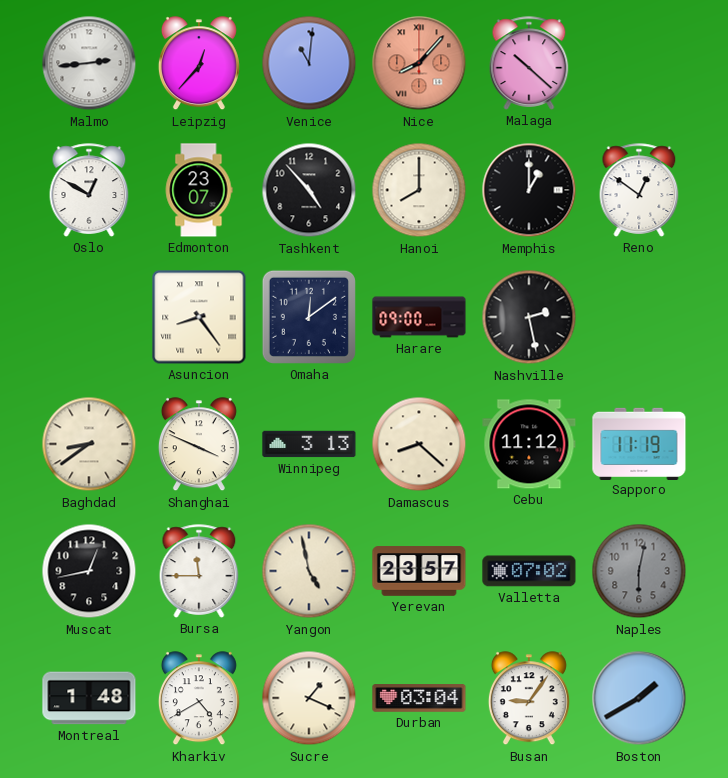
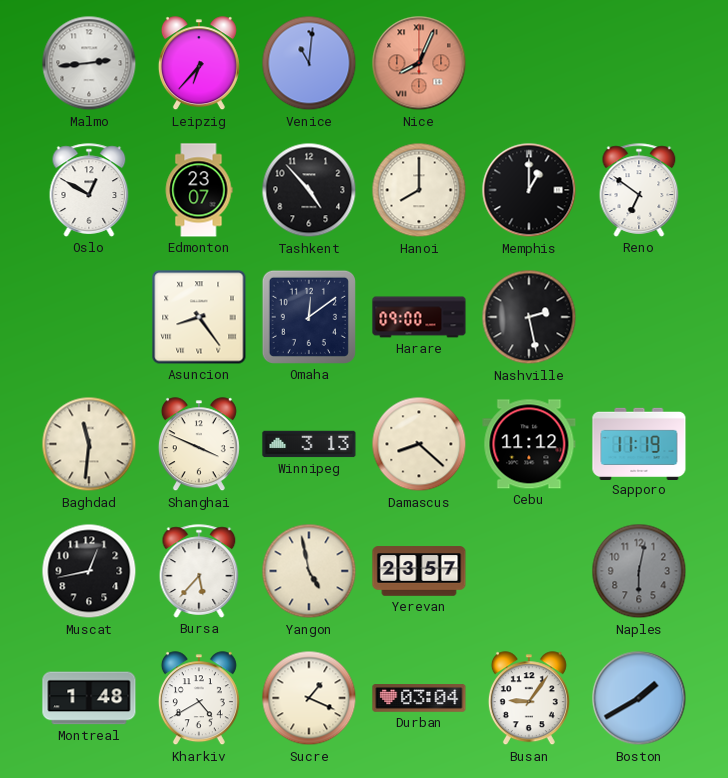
Leipzig: 12:37 -> 6:37
Nice: 8:07 -> 8:04
Malaga: 10:22 -> none
Reno: 12:51 -> 6:51
Baghdad: 8:39 -> 11:31
Bursa: 11:45 -> 5:37
Valletta: 07:02 -> none
